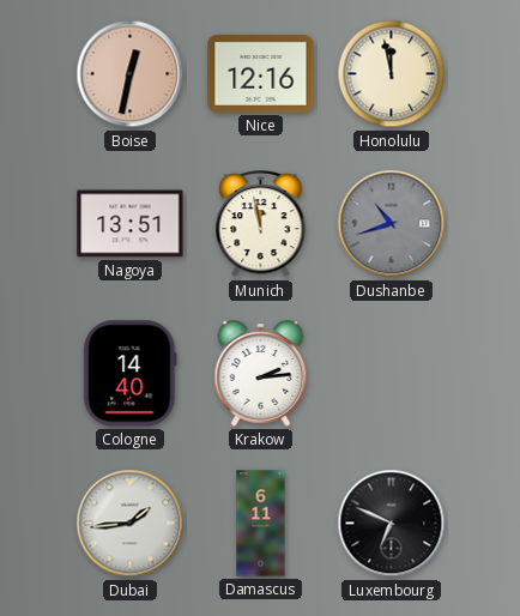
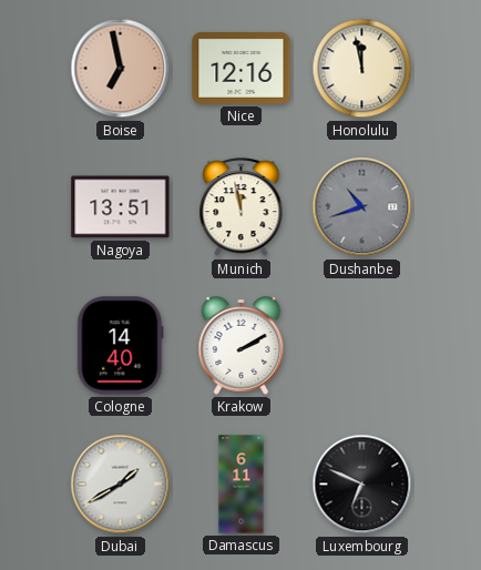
Boise: 12:32 -> 6:58
Krakow: 2:14 -> 2:10
Dubai: 1:44 -> 1:40
